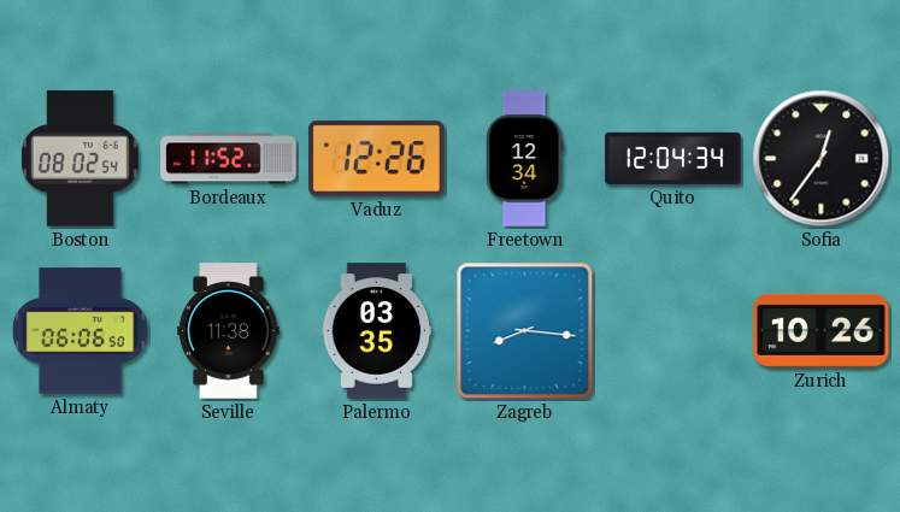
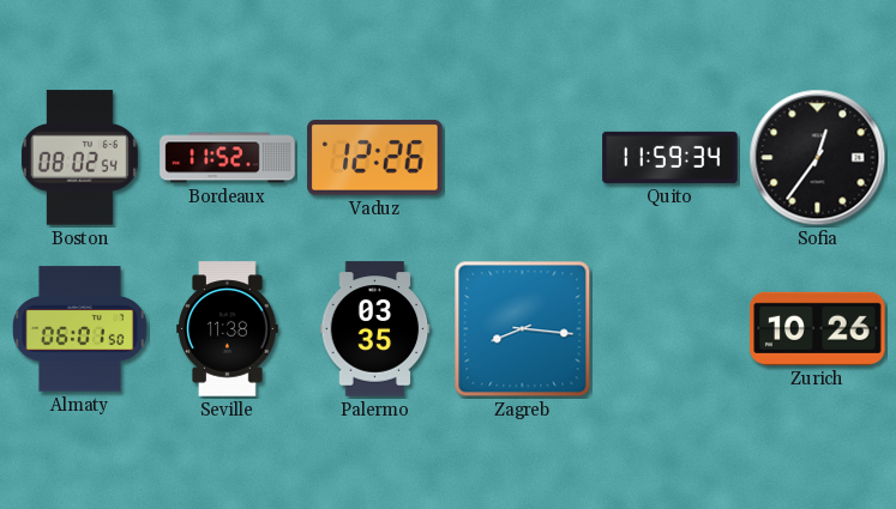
Freetown: 12:34 -> none
Quito: 12:04 -> 11:59
Almaty: 06:06 -> 06:01
